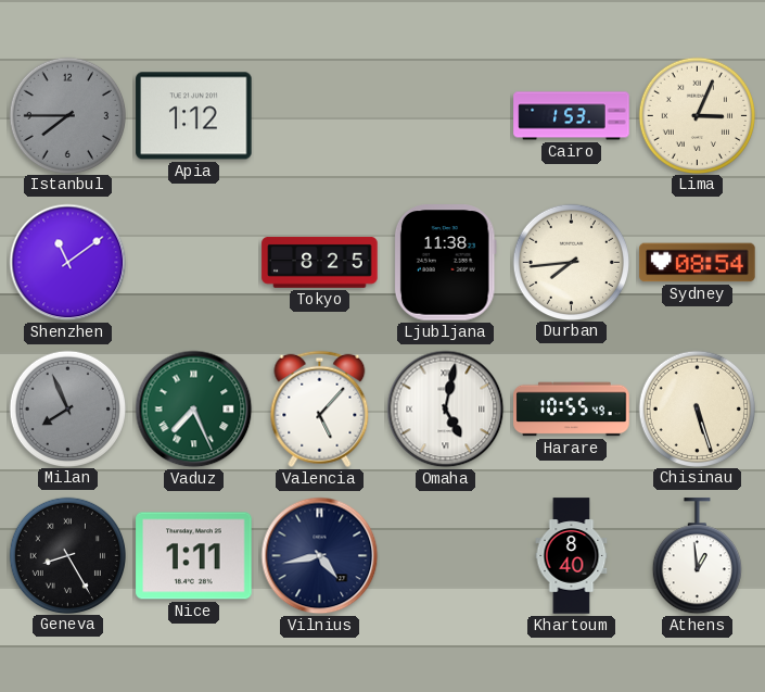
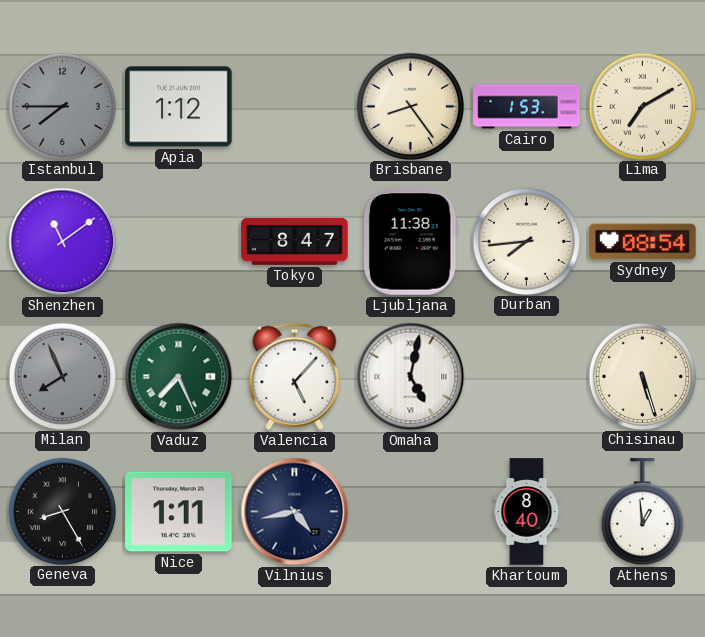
Brisbane: none -> 8:24
Lima: 3:04 -> 7:10
Tokyo: 8:25 -> 8:47
Harare: 10:55 -> none
